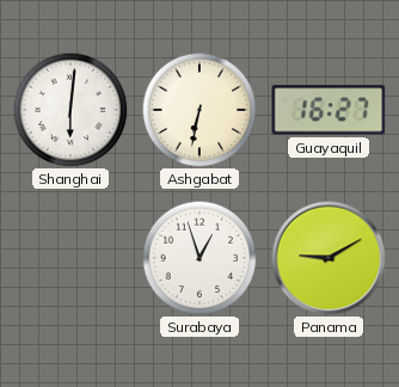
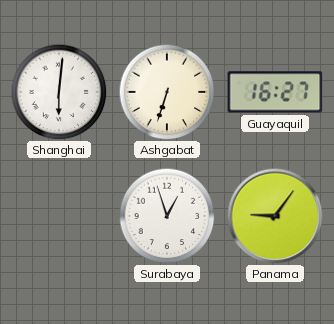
Ashgabat: 6:32 -> 6:33
Panama: 9:10 -> 9:06
